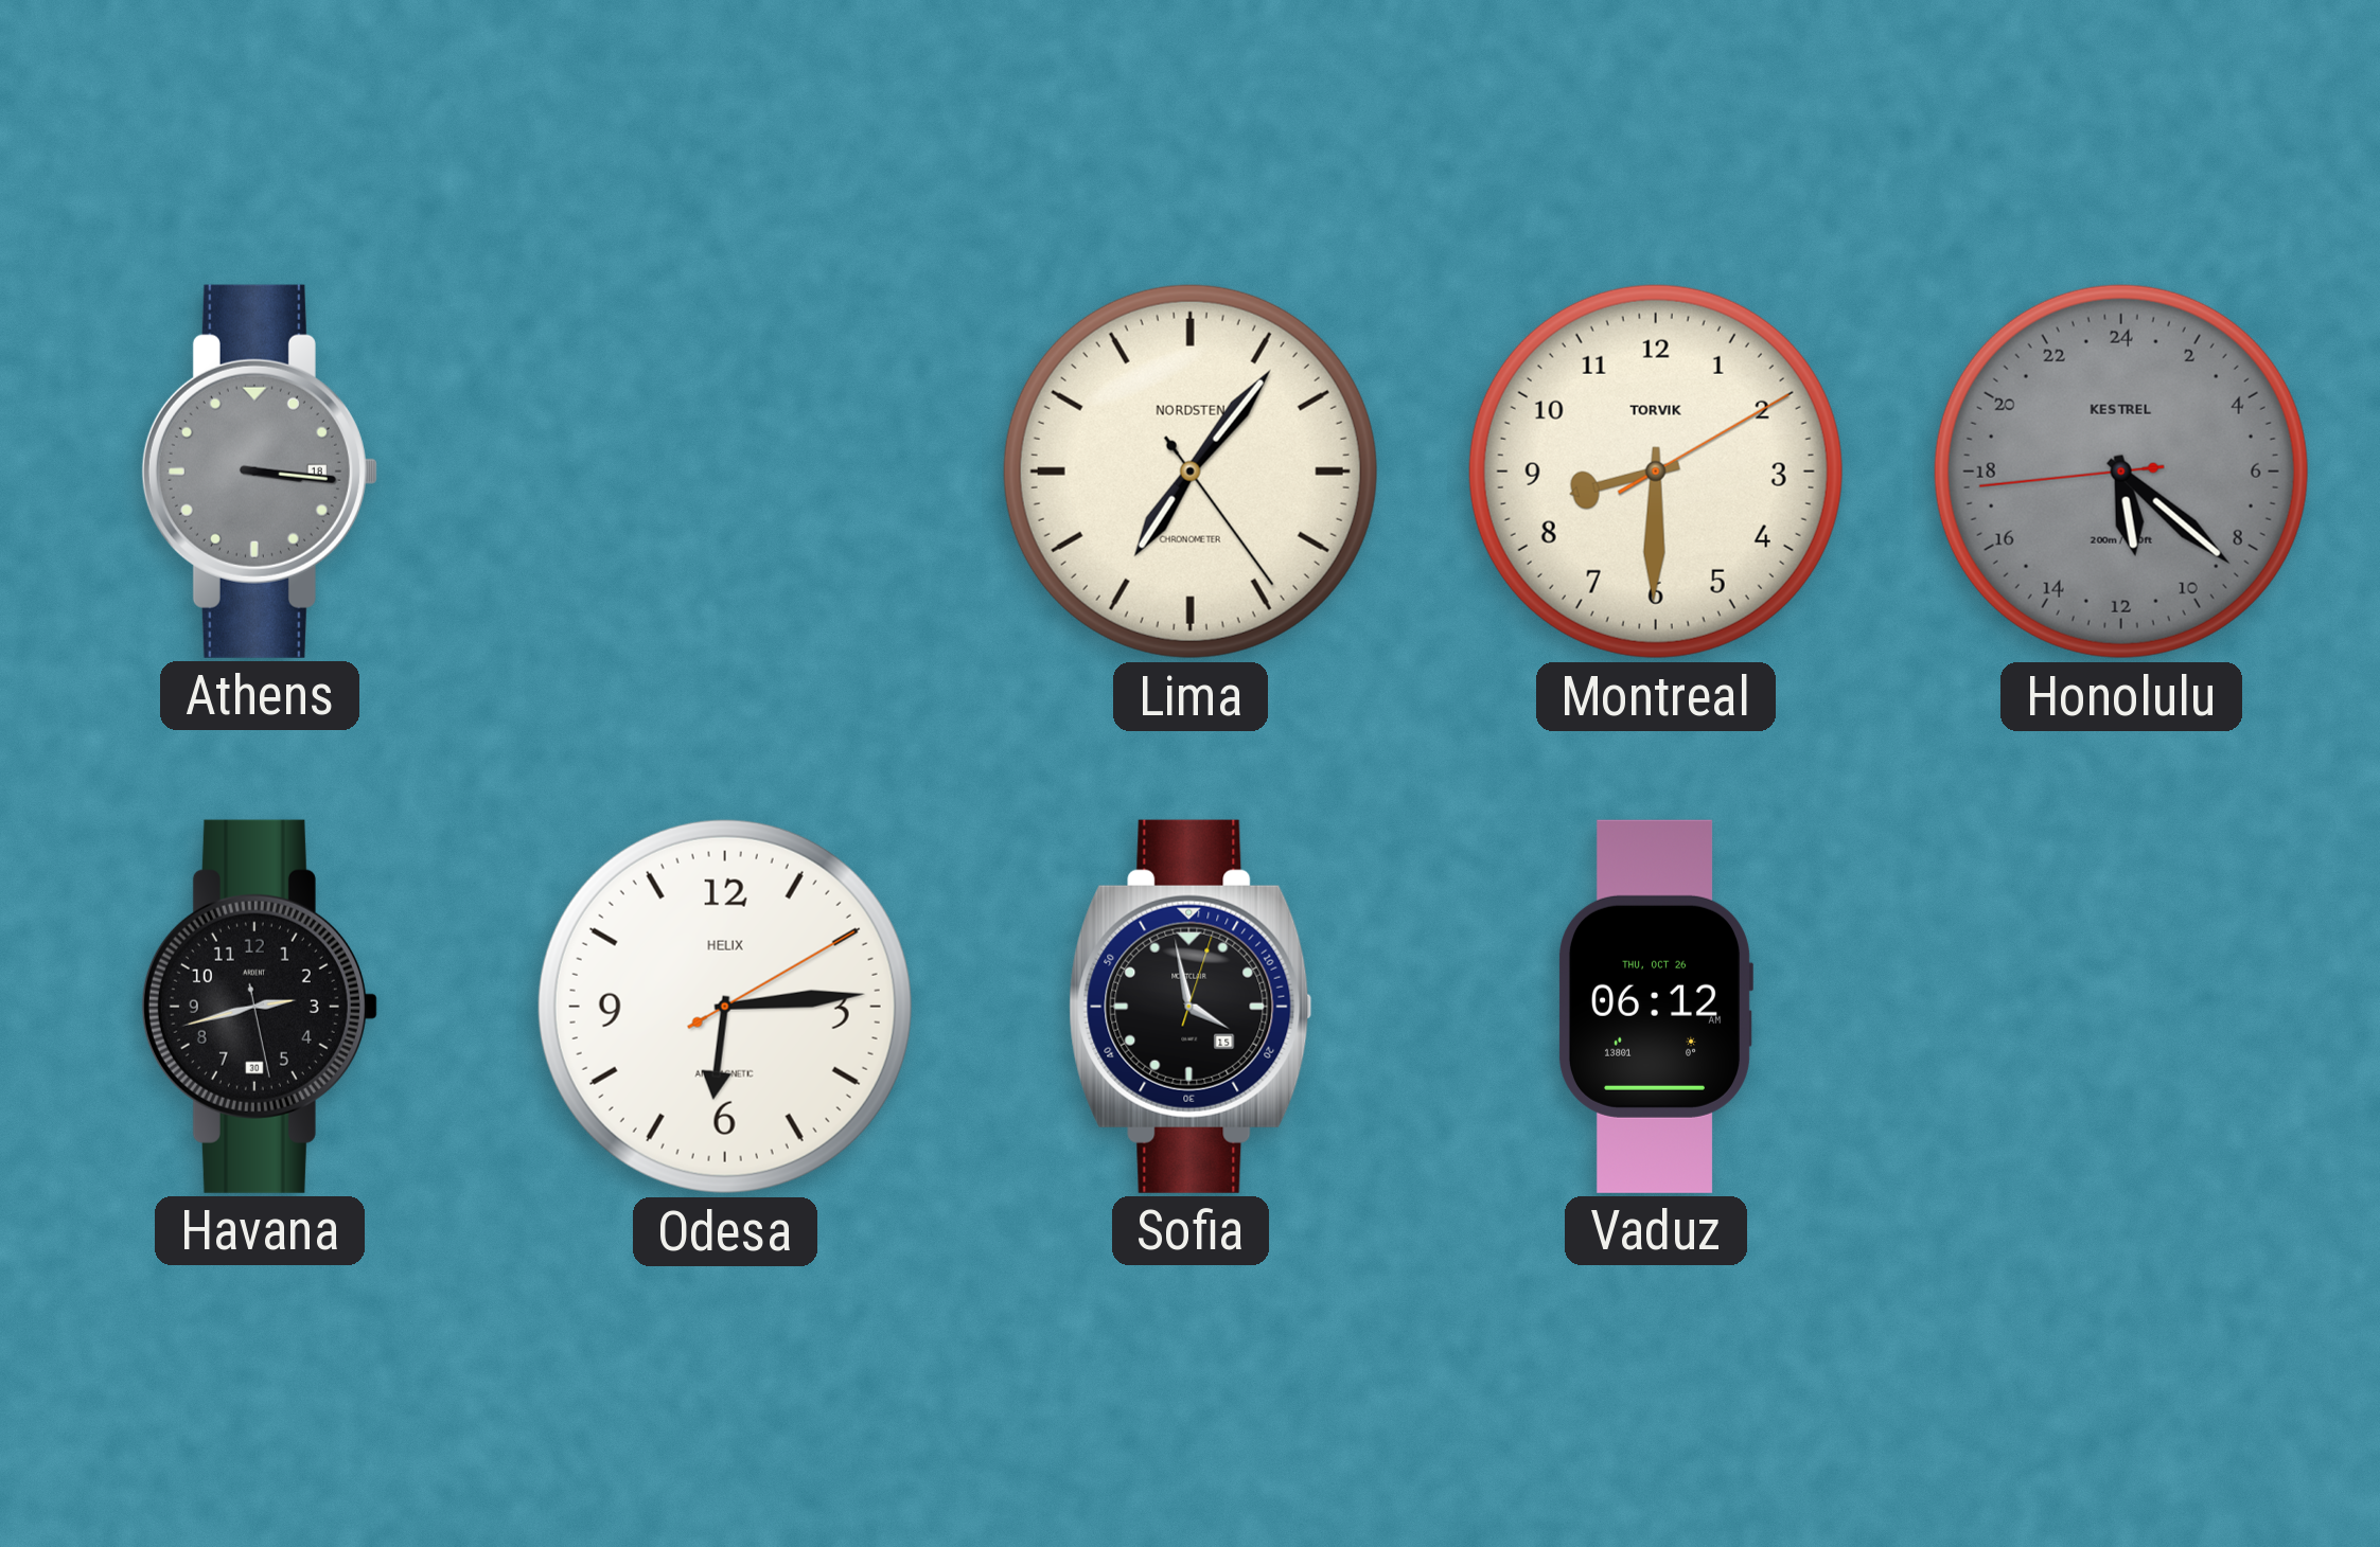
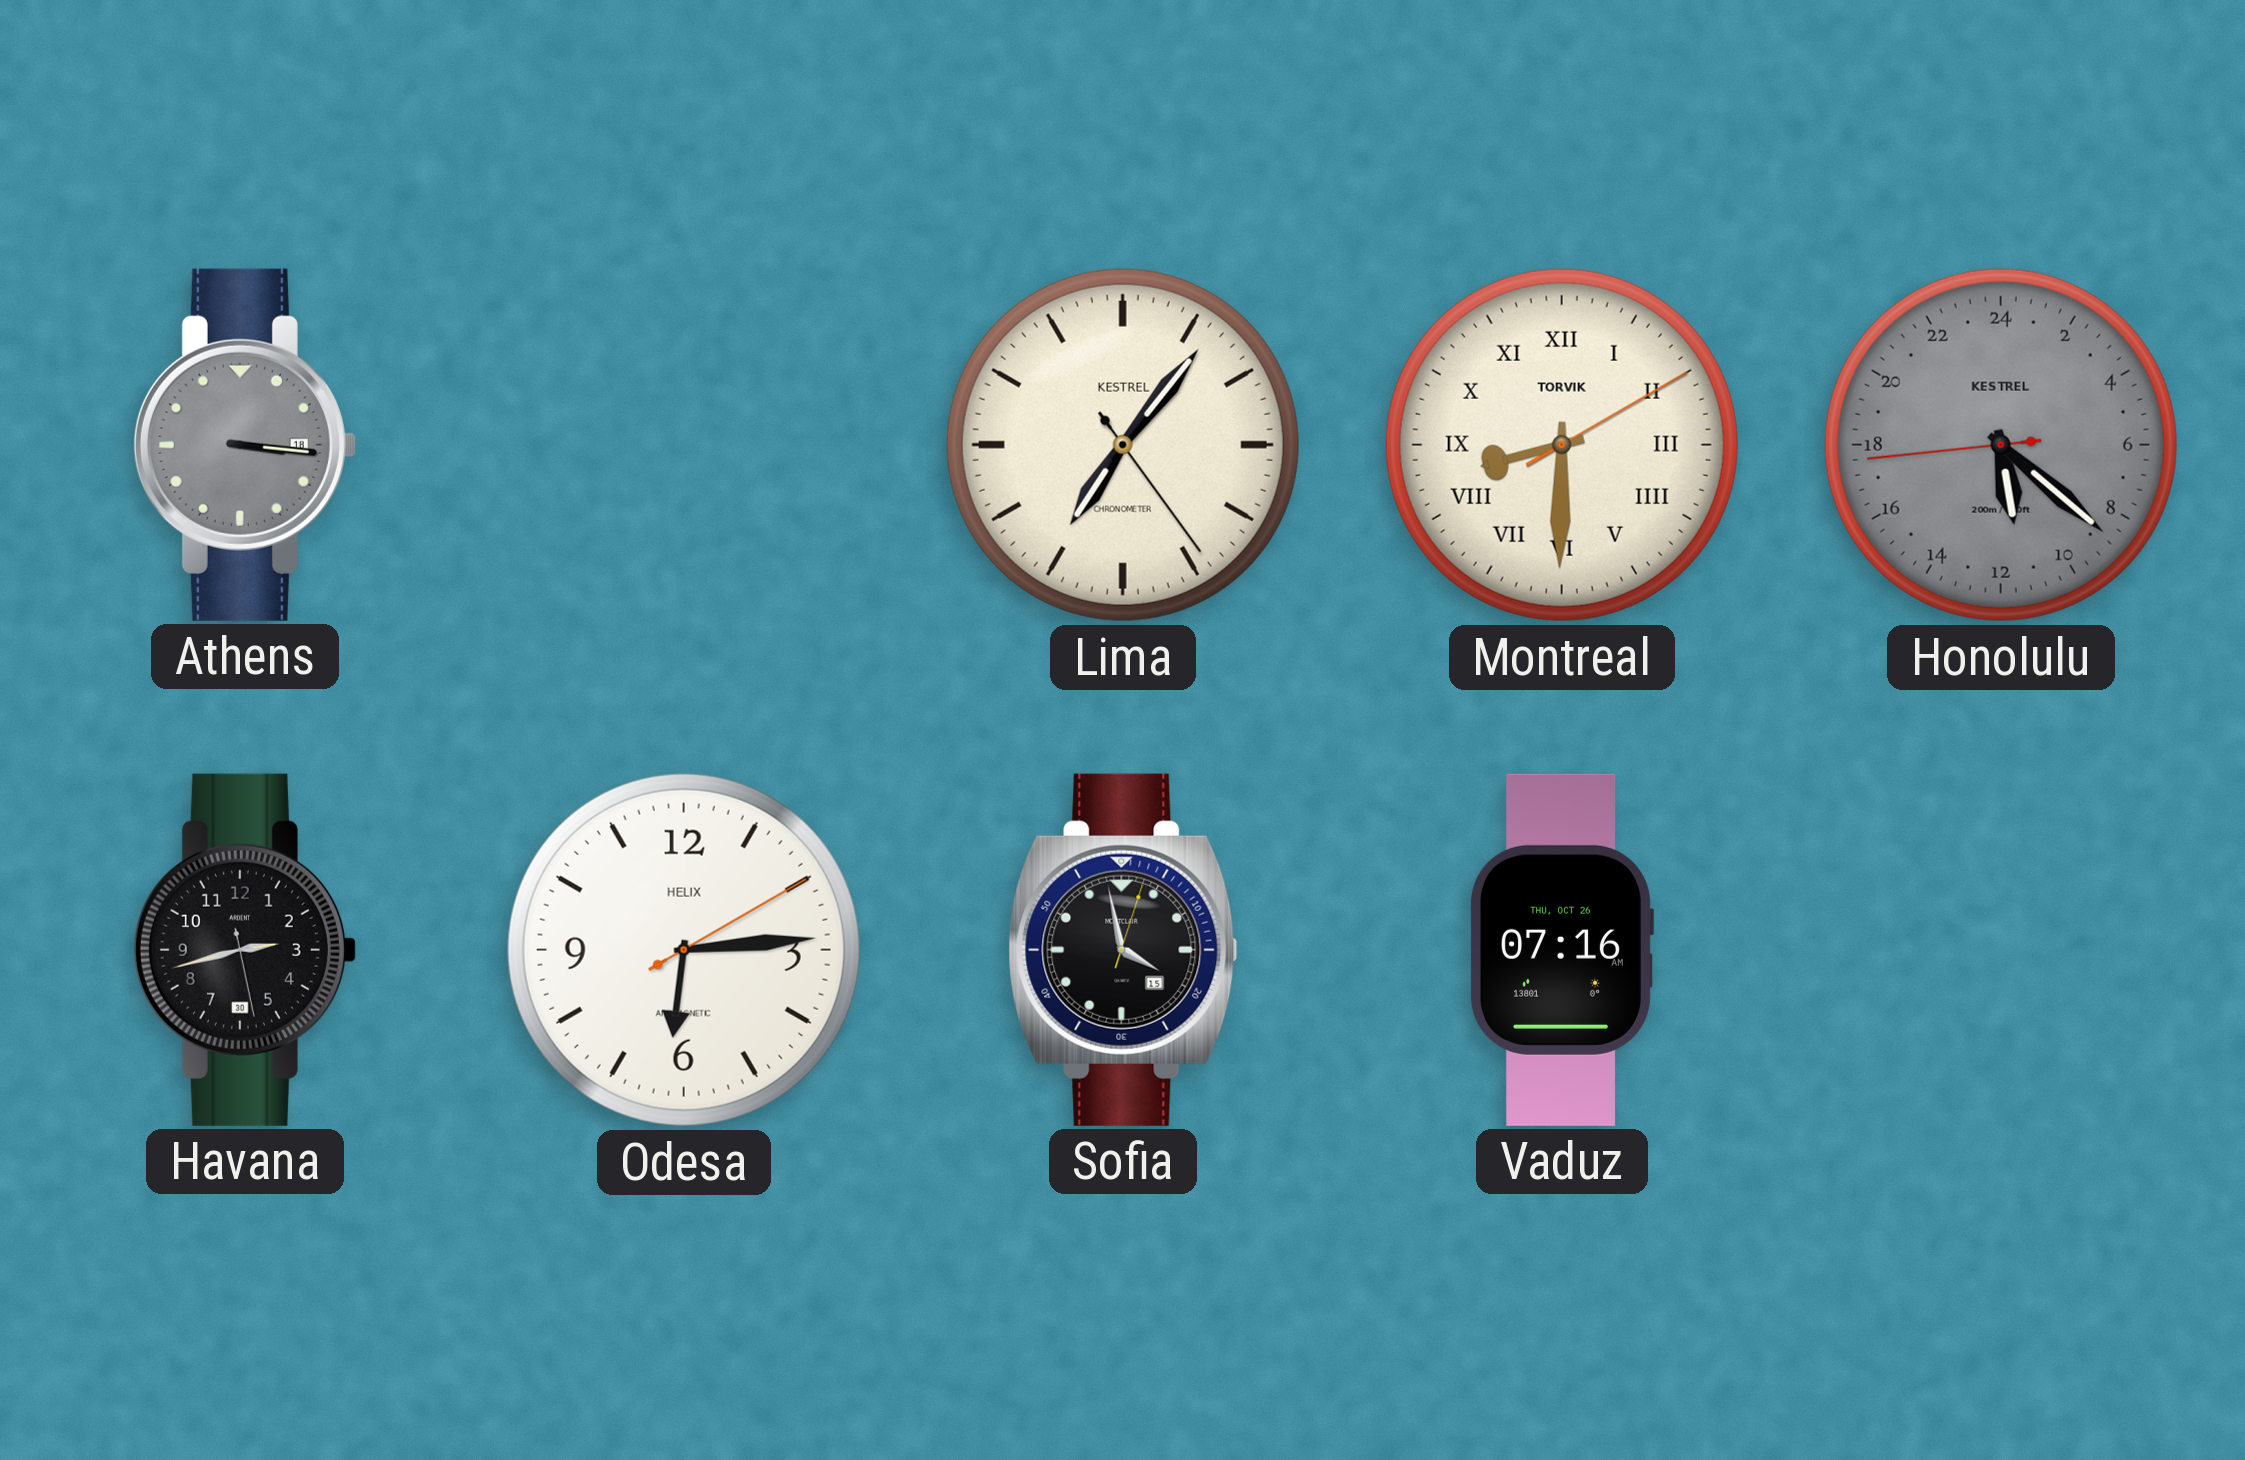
Lima brand: NORDSTEN -> KESTREL
Montreal numerals: Arabic -> Roman
Vaduz: 06:12 -> 07:16
